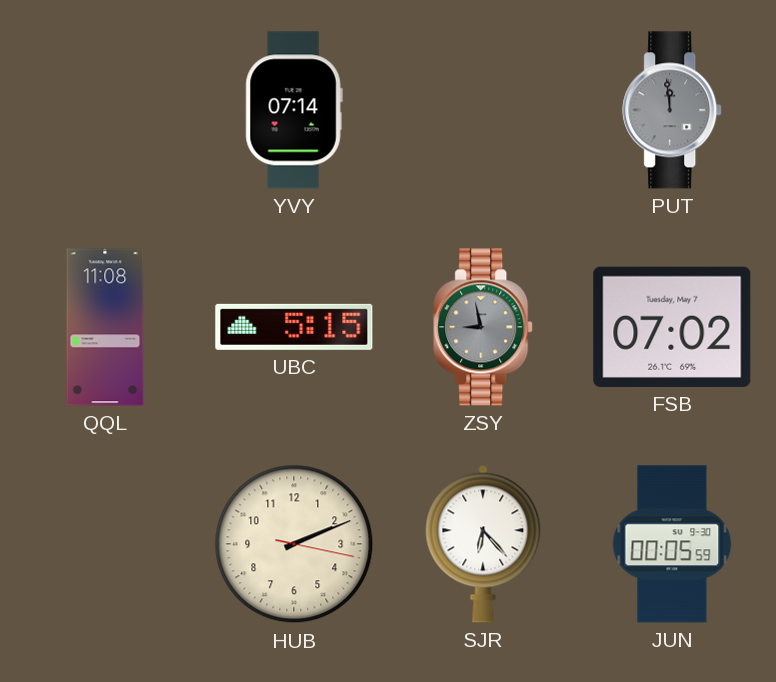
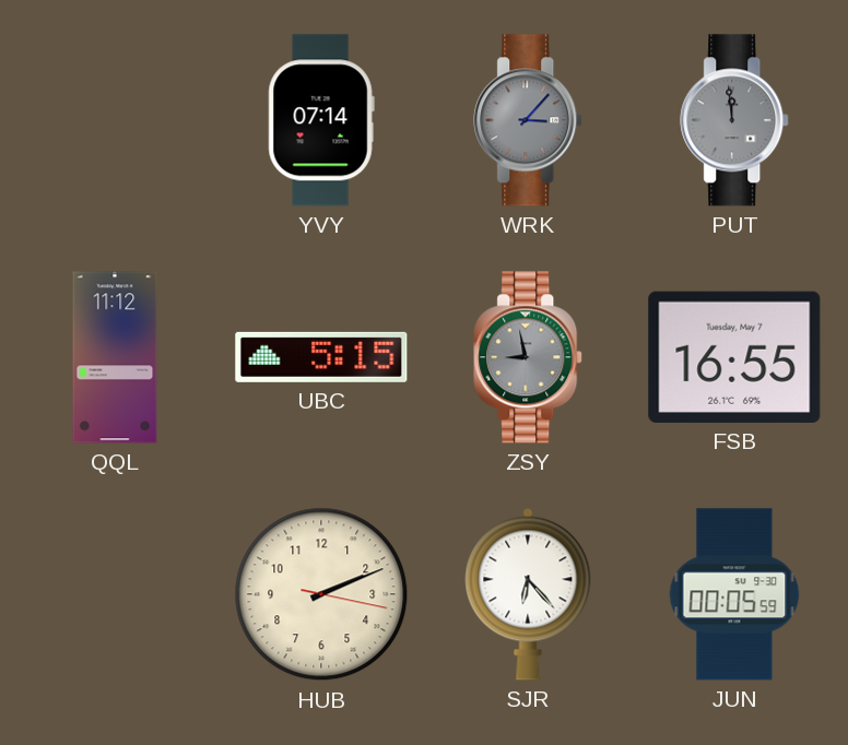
WRK: none -> 3:07
QQL: 11:08 -> 11:12
FSB: 07:02 -> 16:55
